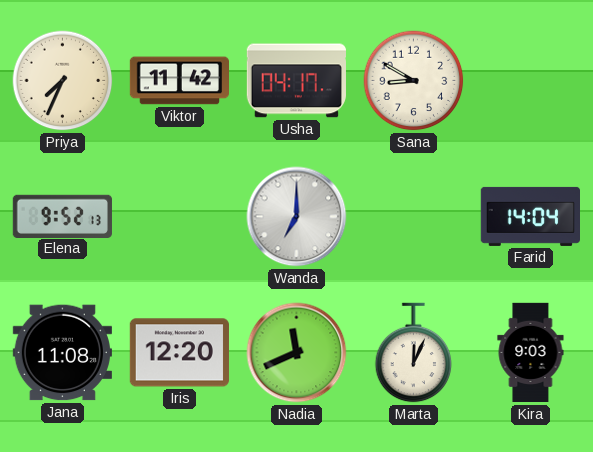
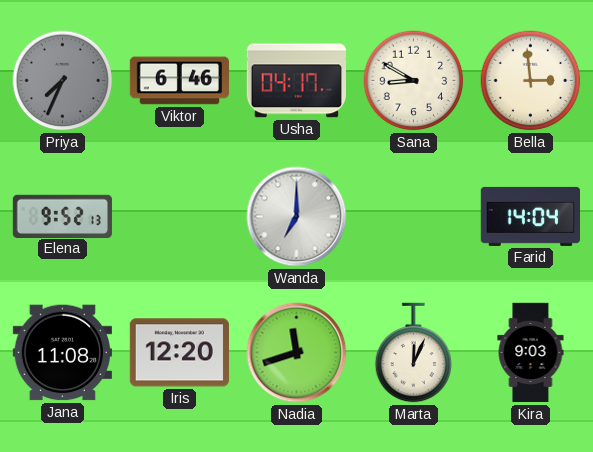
Priya dial: cream -> grey
Viktor: 11:42 -> 6:46
Bella: none -> 2:59
Nadia: 11:41 -> 11:42
